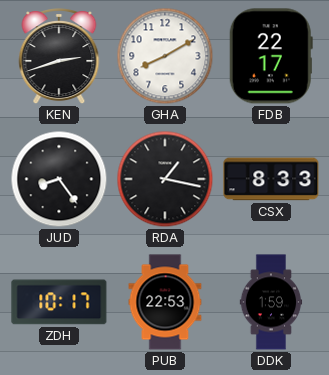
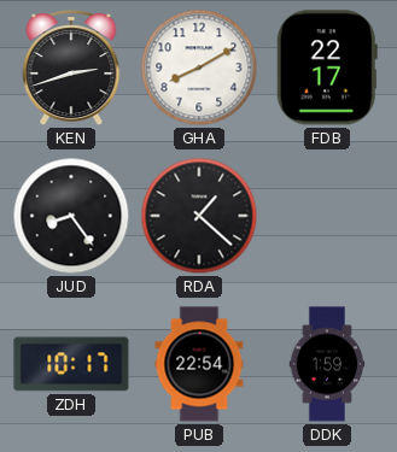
RDA: 1:17 -> 1:22
CSX: 8:33 -> none
PUB: 22:53 -> 22:54
